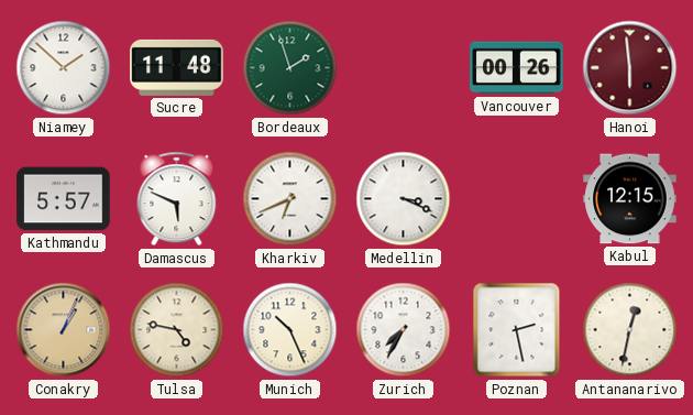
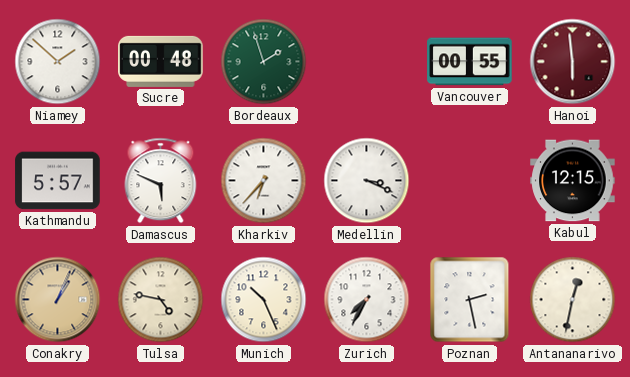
Sucre: 11:48 -> 00:48
Vancouver: 00:26 -> 00:55
Kharkiv: 6:41 -> 6:37
